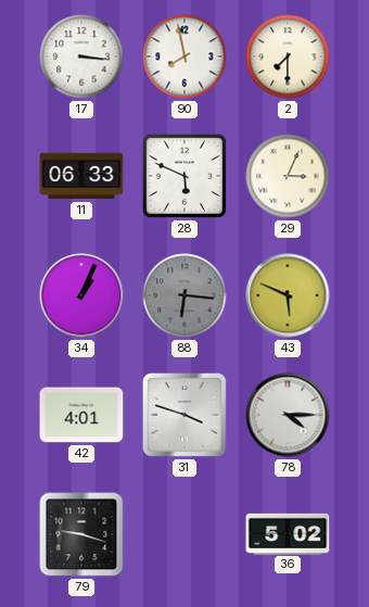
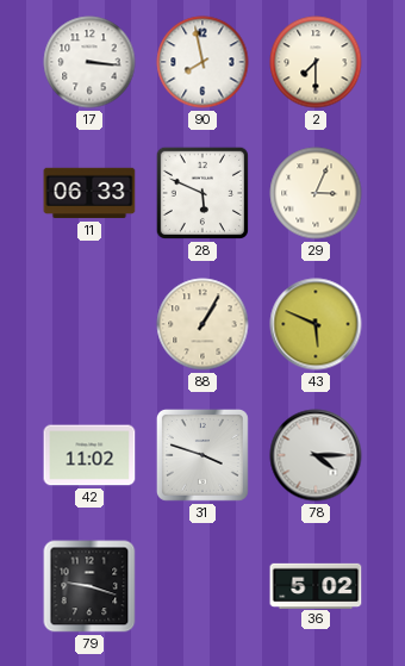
34: 1:04 -> none
88: 6:16 -> 1:05
88 dial: grey -> cream
42: 4:01 -> 11:02
